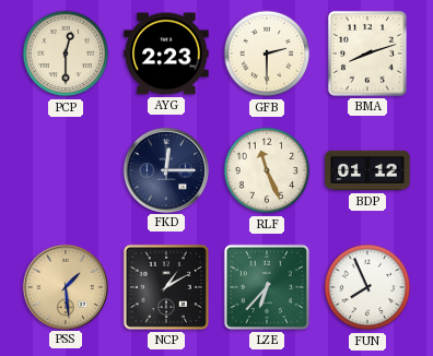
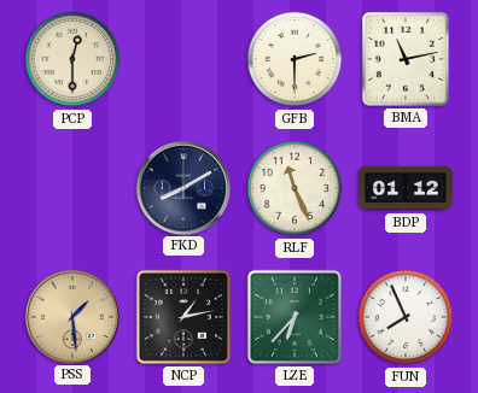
AYG: 2:23 -> none
BMA: 8:12 -> 11:13
FKD: 12:15 -> 8:10
NCP: 1:10 -> 1:13
